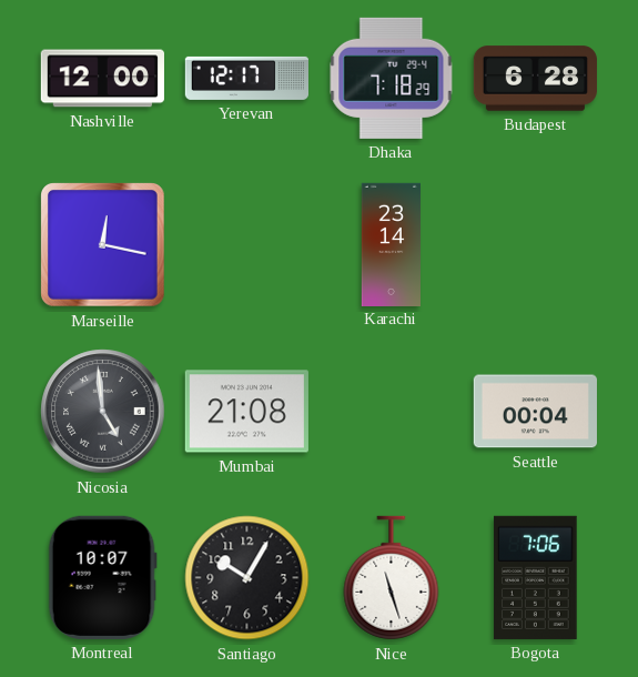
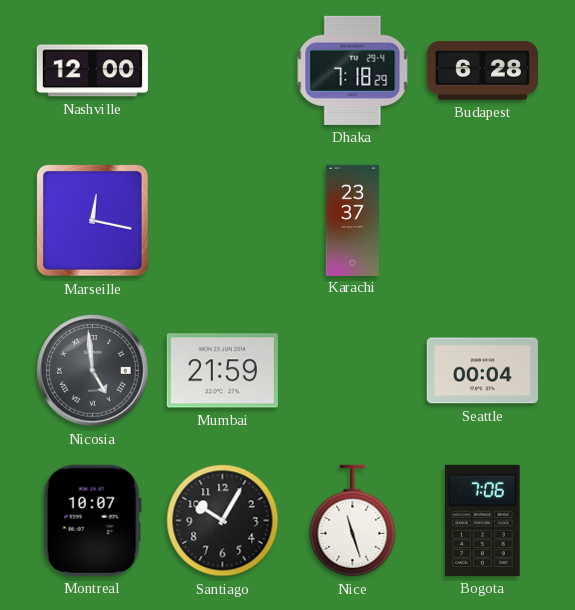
Yerevan: 12:17 -> none
Karachi: 23:14 -> 23:37
Mumbai: 21:08 -> 21:59
